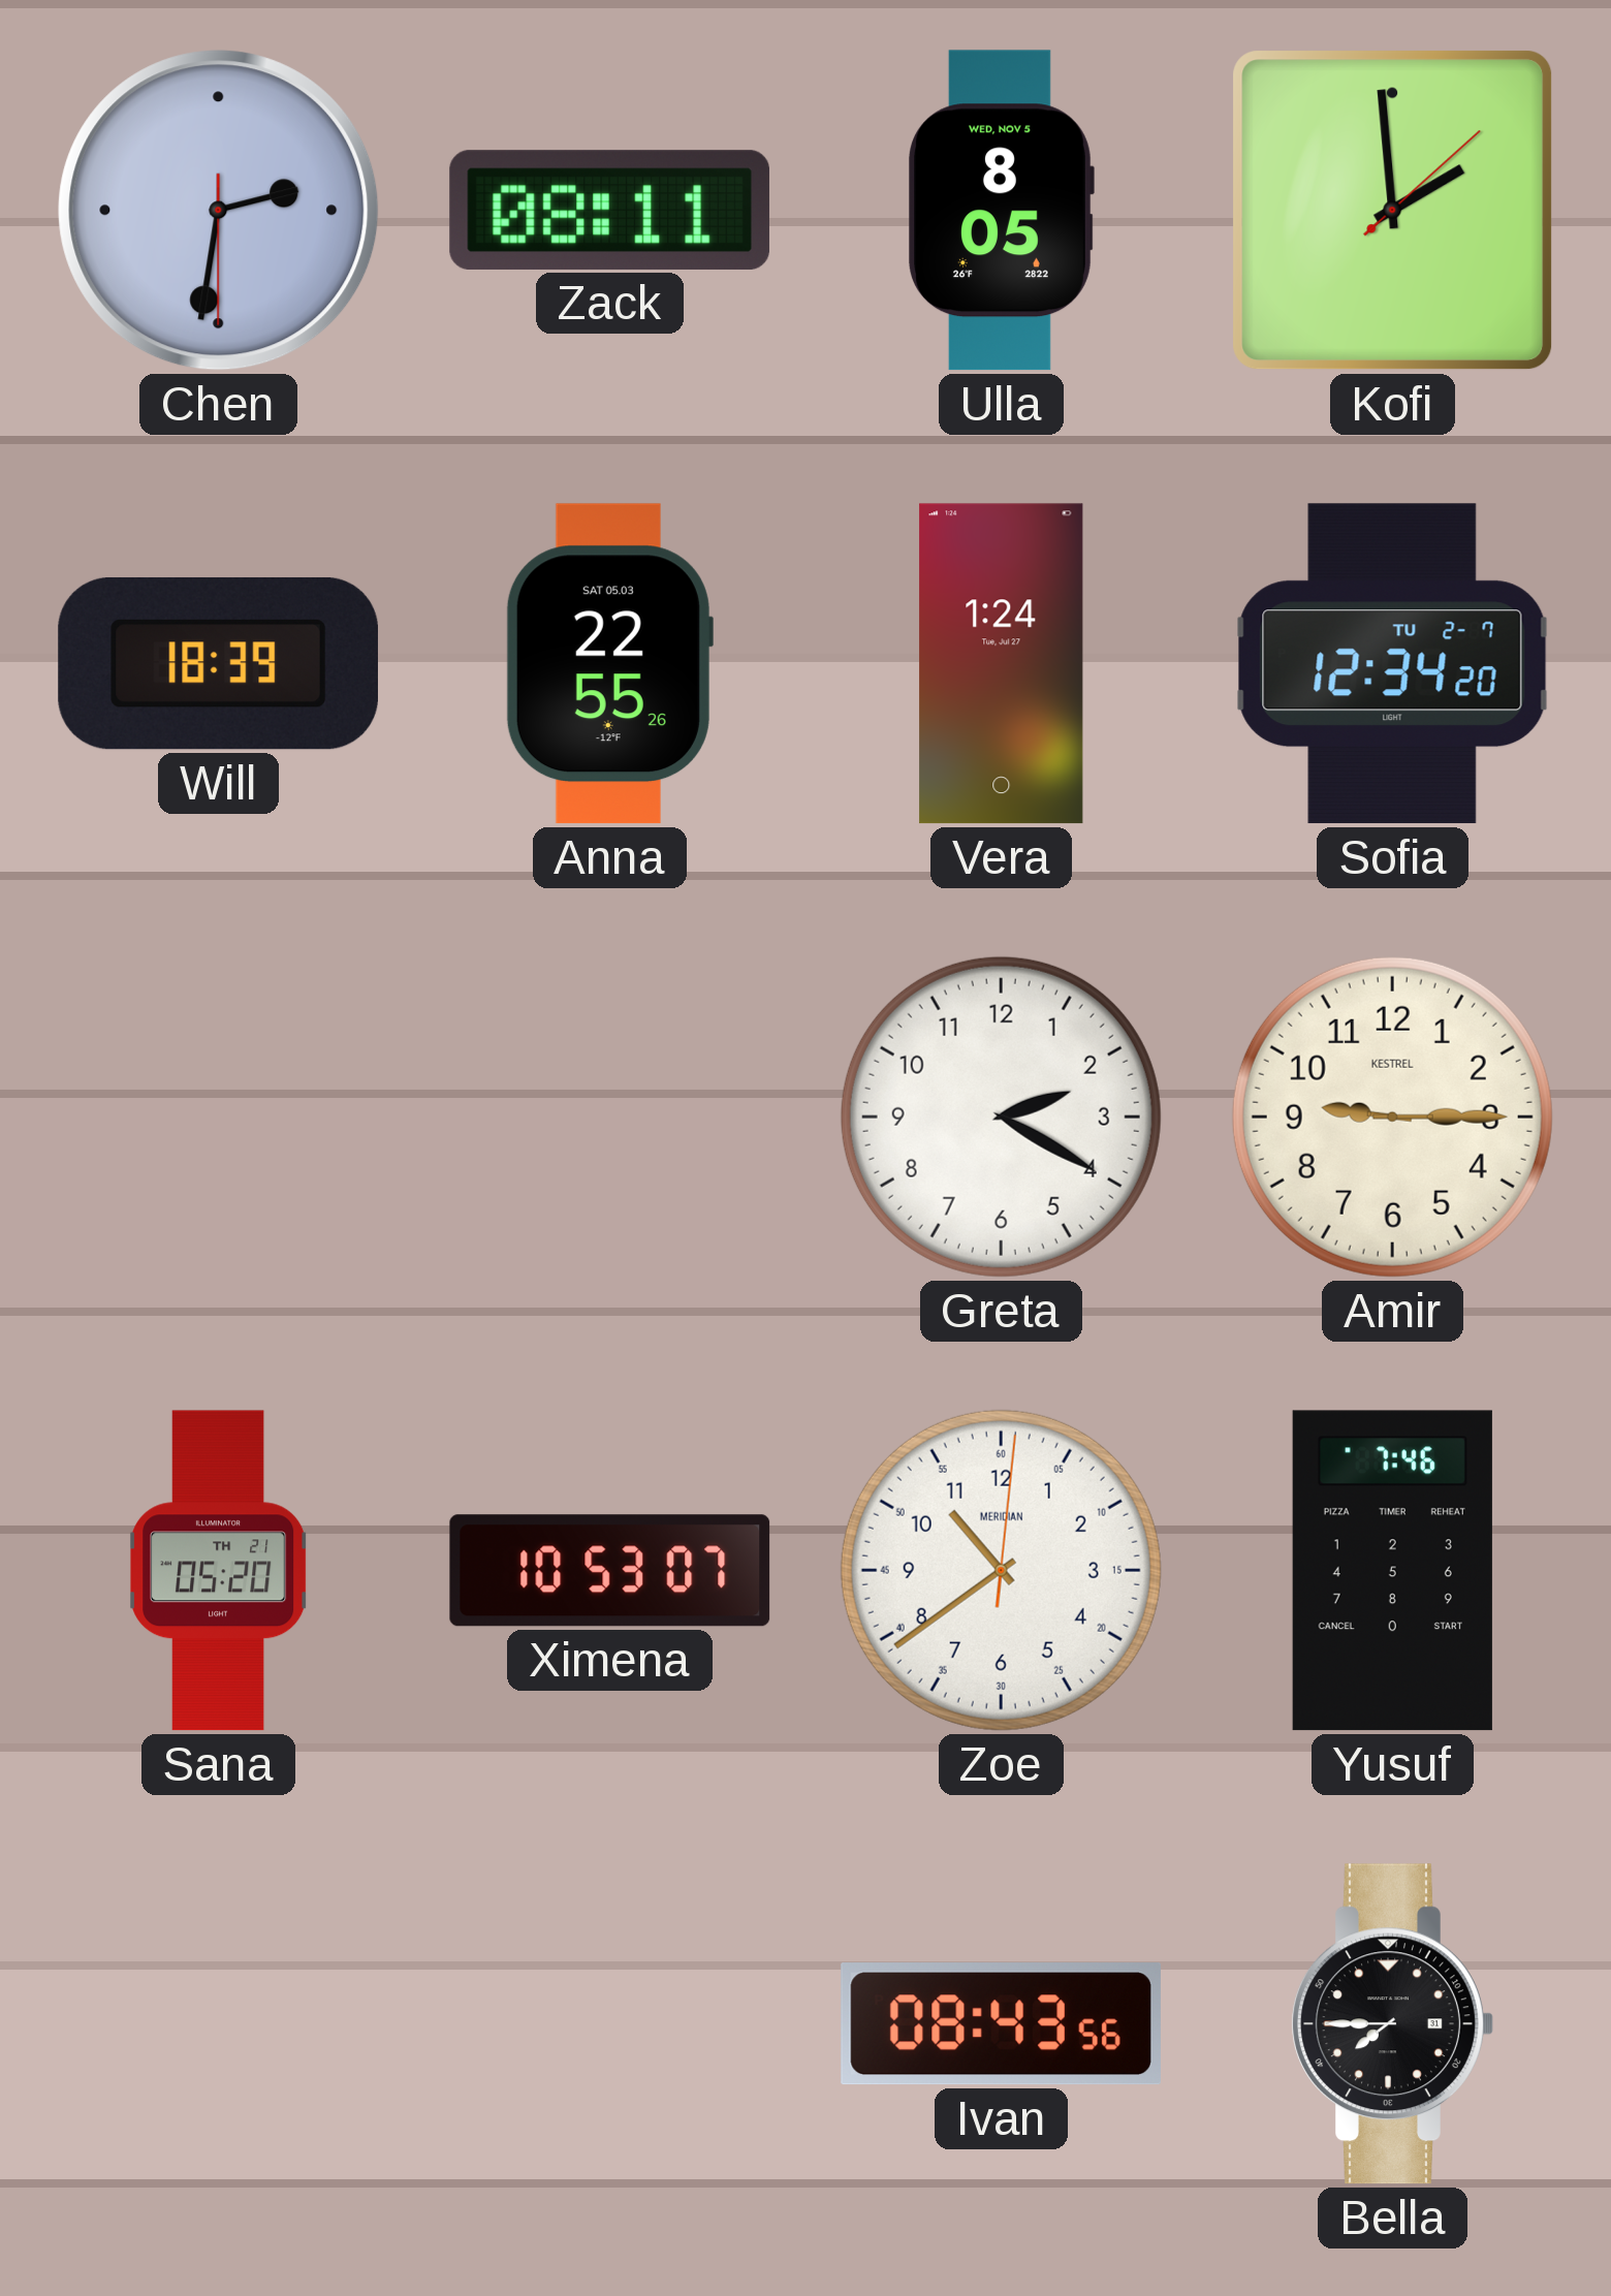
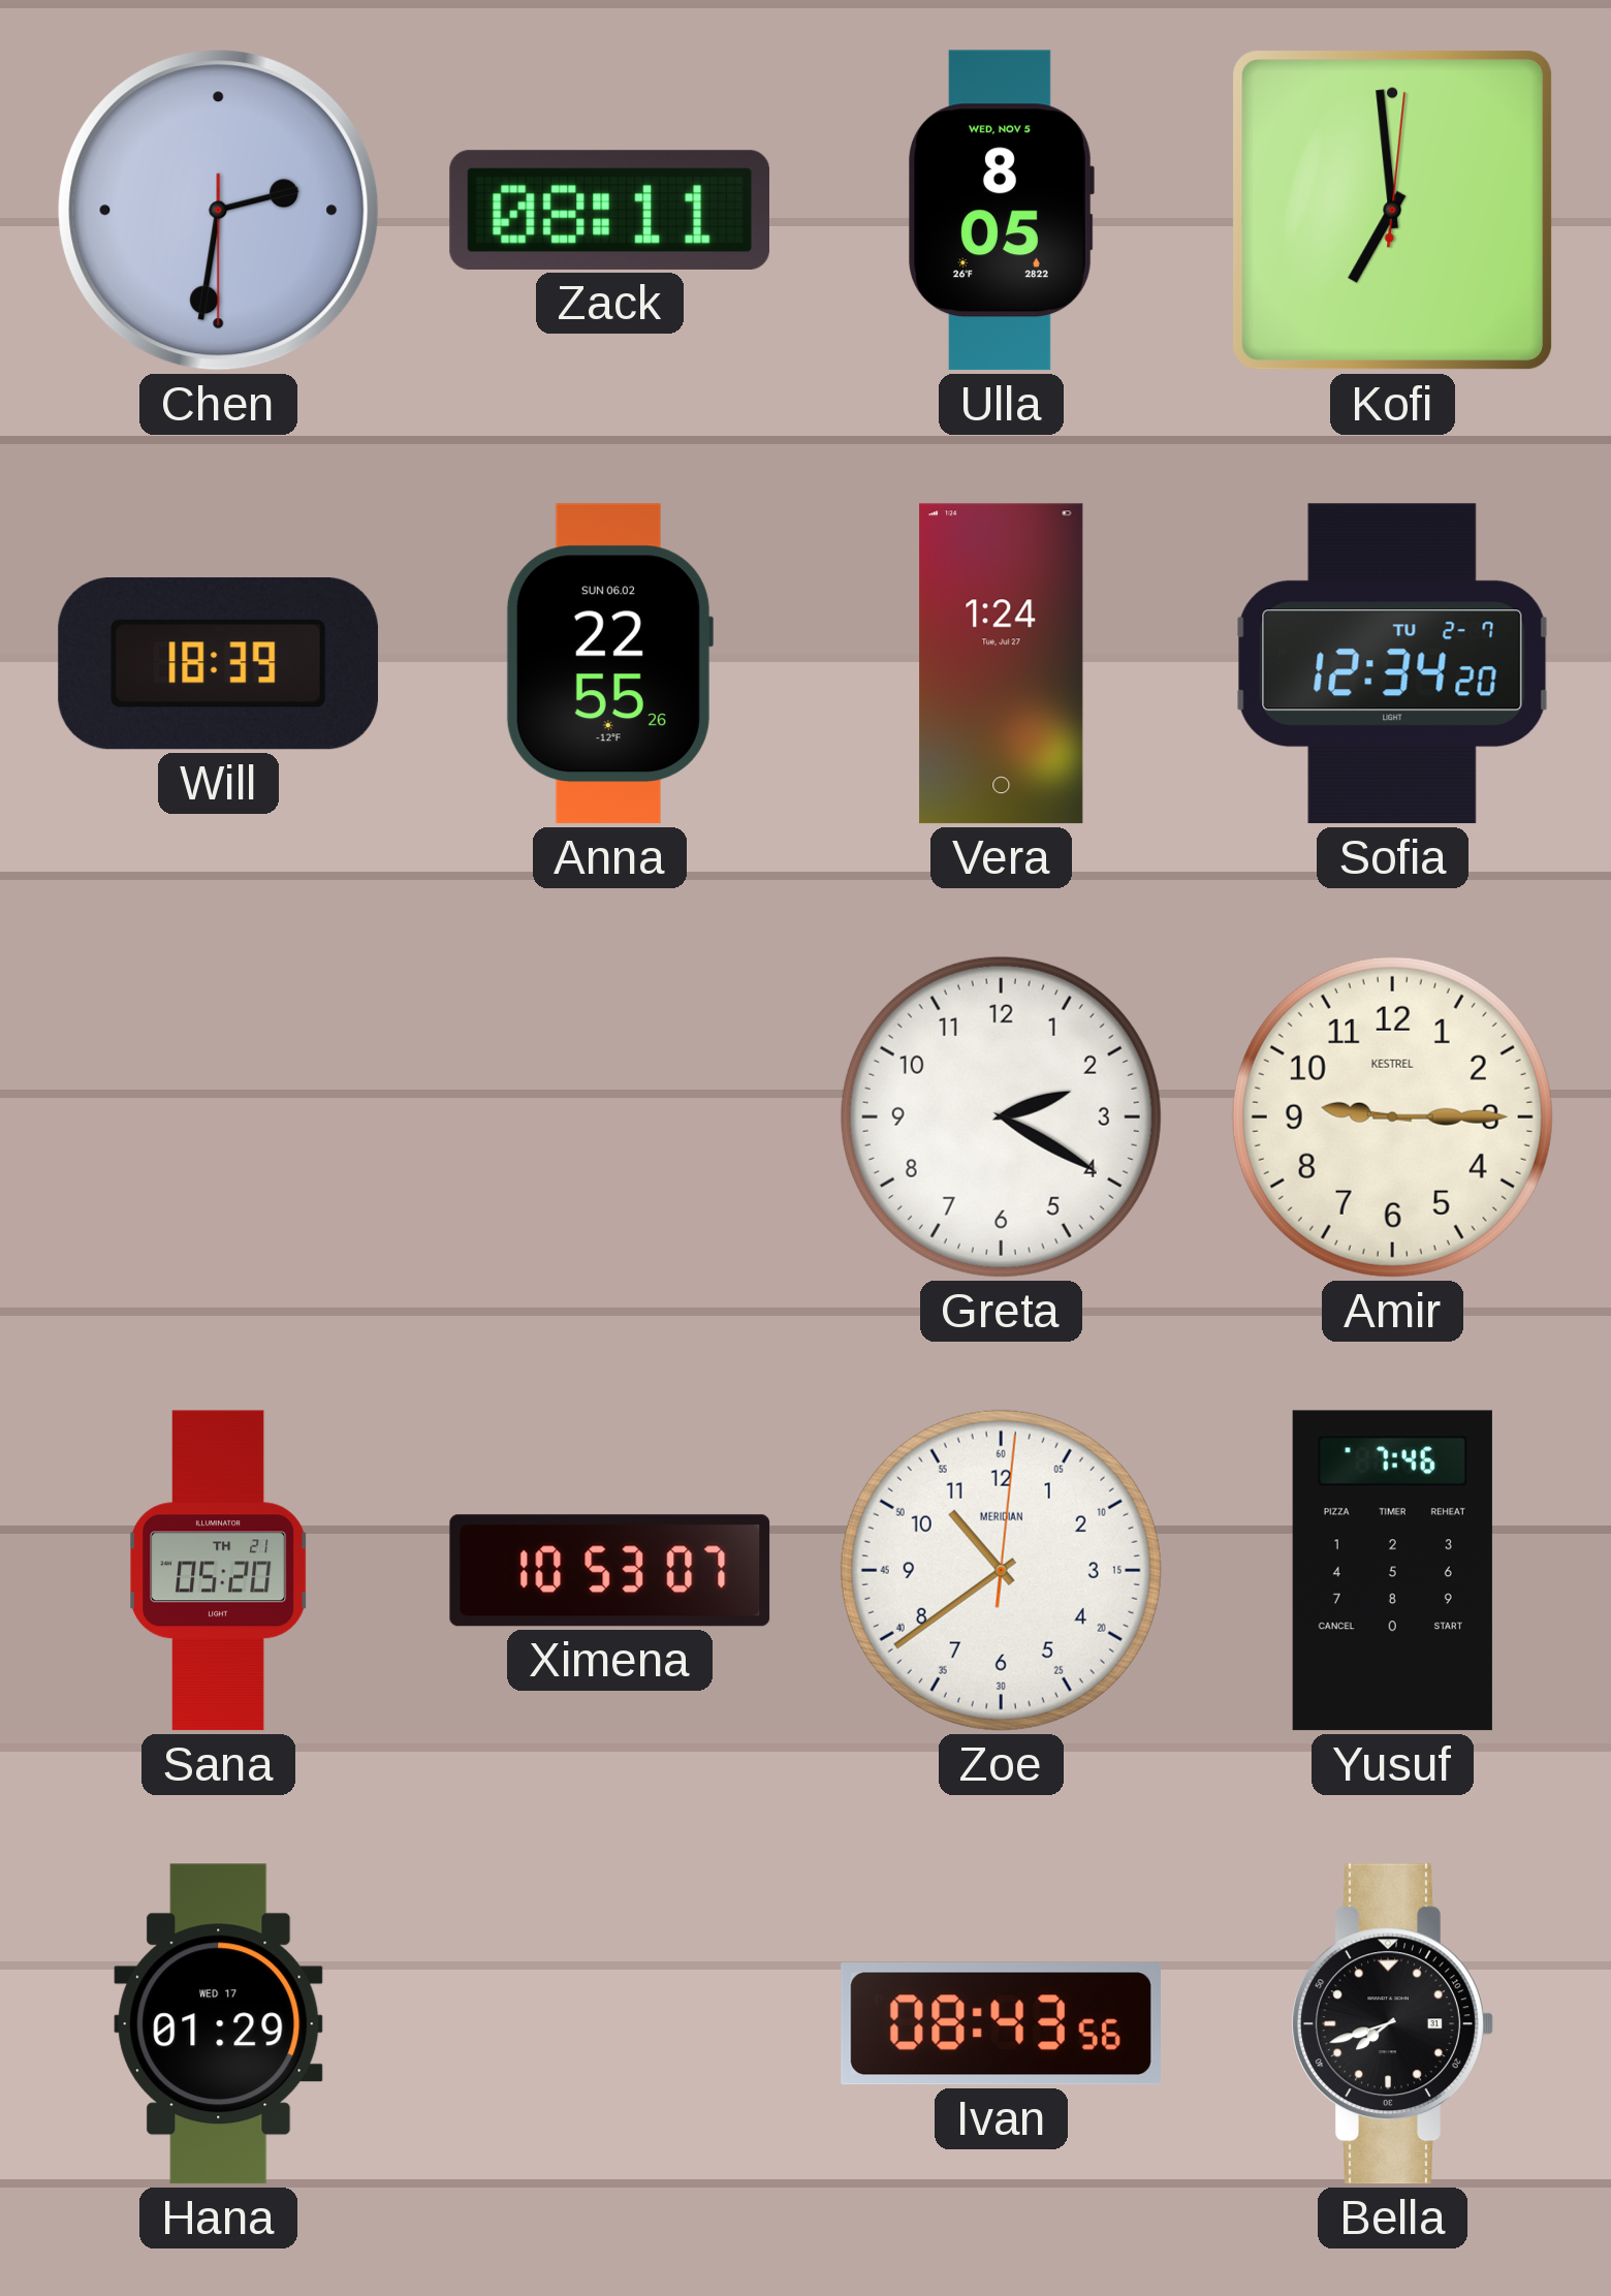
Kofi: 1:59 -> 6:59
Anna date: SAT 05.03 -> SUN 06.02
Hana: none -> 01:29
Bella: 7:45 -> 7:42
